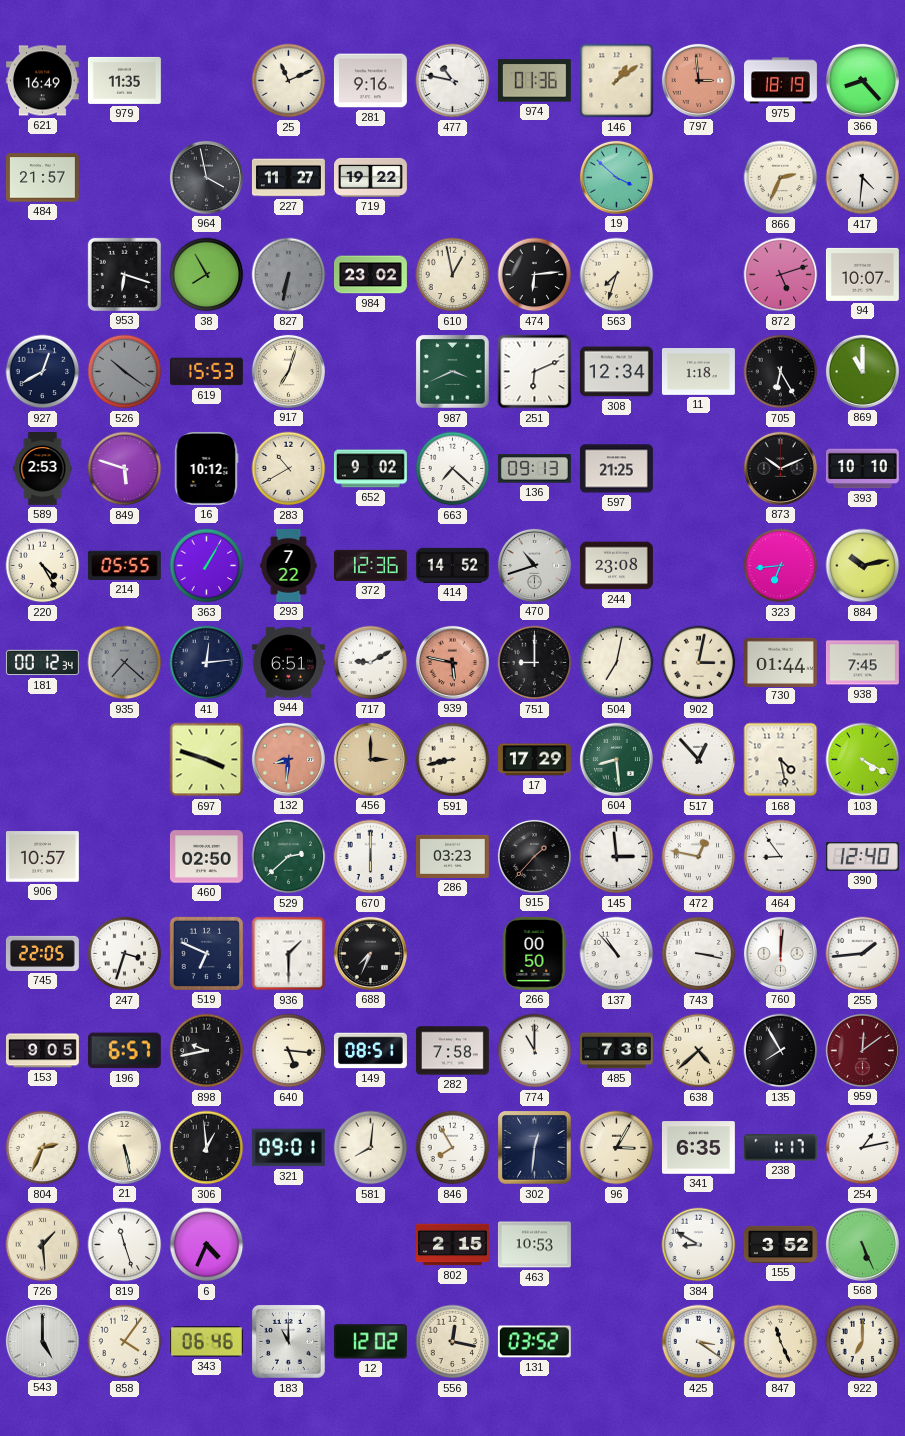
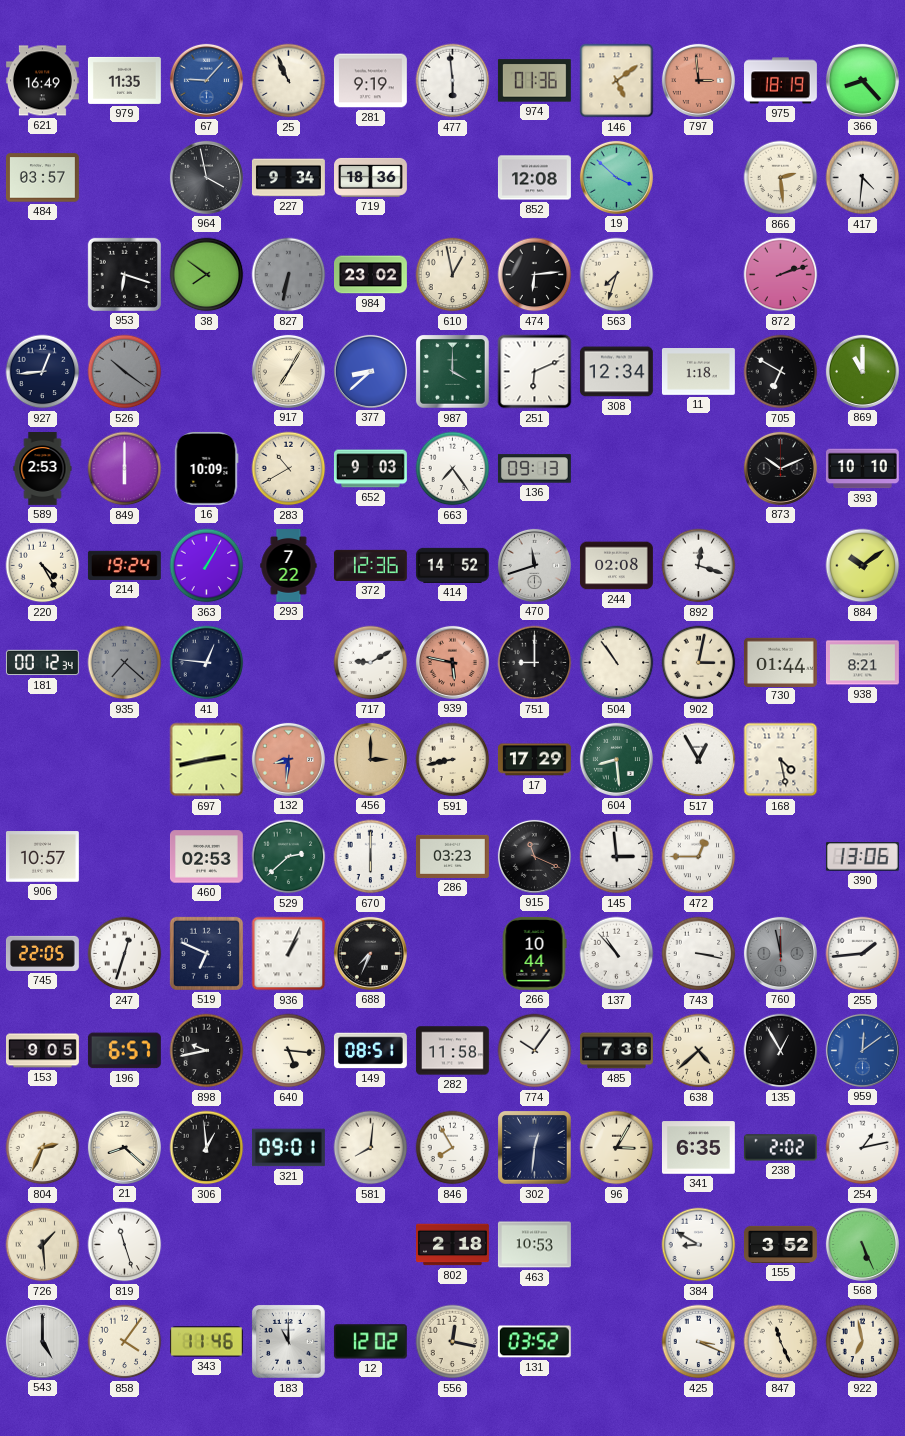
67: none -> 9:07
25: 11:11 -> 10:56
281: 9:16 -> 9:19
477: 10:47 -> 5:59
146: 1:09 -> 5:09
484: 21:57 -> 03:57
227: 11:27 -> 9:34
719: 19:22 -> 18:36
852: none -> 12:08
866: 2:34 -> 2:29
38: 7:55 -> 7:51
872: 5:12 -> 2:12
94: 10:07 -> none
927: 12:40 -> 12:44
619: 15:53 -> none
917: 7:03 -> 7:05
377: none -> 8:38
987: 3:41 -> 4:00
705: 6:25 -> 6:50
849: 5:48 -> 6:00
16: 10:12 -> 10:09
652: 9:02 -> 9:03
663: 7:22 -> 7:24
597: 21:25 -> none
214: 05:55 -> 19:24
470: 10:42 -> 11:42
244: 23:08 -> 02:08
892: none -> 12:18
323: 6:44 -> none
884: 10:13 -> 10:09
41: 12:14 -> 12:46
944: 6:51 -> none
504: 7:02 -> 10:54
938: 7:45 -> 8:21
697: 3:48 -> 2:43
517: 12:53 -> 12:55
103: 4:20 -> none
460: 02:50 -> 02:53
915: 1:37 -> 11:19
472: 12:47 -> 12:45
464: 8:54 -> none
390: 12:40 -> 13:06
247: 3:33 -> 12:33
936: 1:30 -> 1:04
266: 00:50 -> 10:44
760: 12:01 -> 11:58
760 dial: white -> grey
282: 7:58 -> 11:58
774: 11:00 -> 10:06
135: 7:55 -> 12:55
959 dial: burgundy -> blue
21: 5:28 -> 8:22
238: 1:17 -> 2:02
6: 4:34 -> none
802: 2:15 -> 2:18
343: 06:46 -> 11:46
425: 3:21 -> 3:19
922: 7:00 -> 6:58
